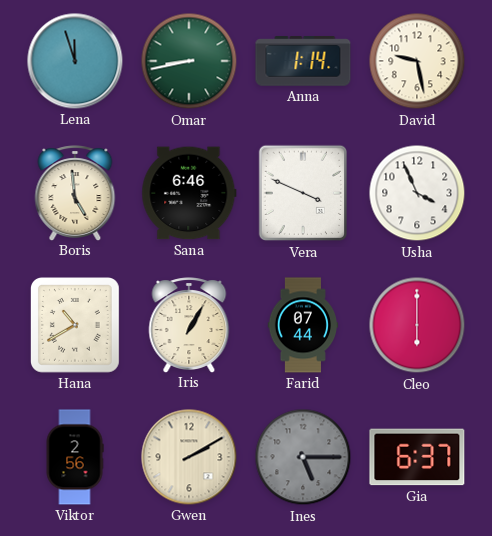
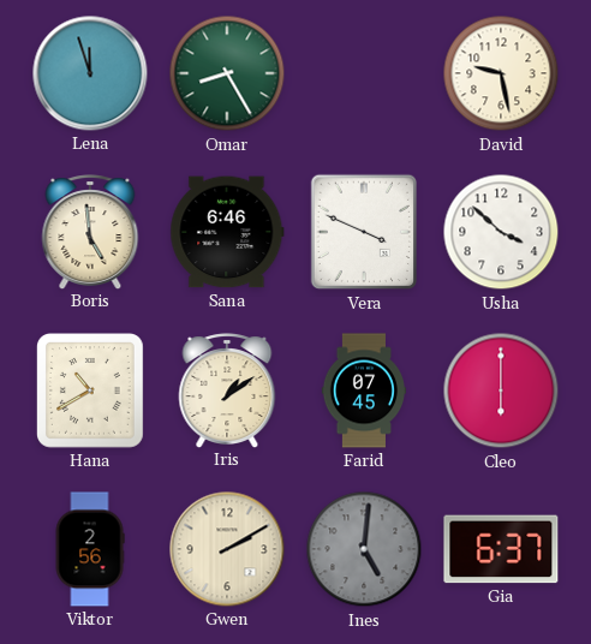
Omar: 8:43 -> 8:25
Anna: 1:14 -> none
Usha: 3:56 -> 3:52
Iris: 1:05 -> 1:09
Farid: 07:44 -> 07:45
Ines: 5:15 -> 5:01
